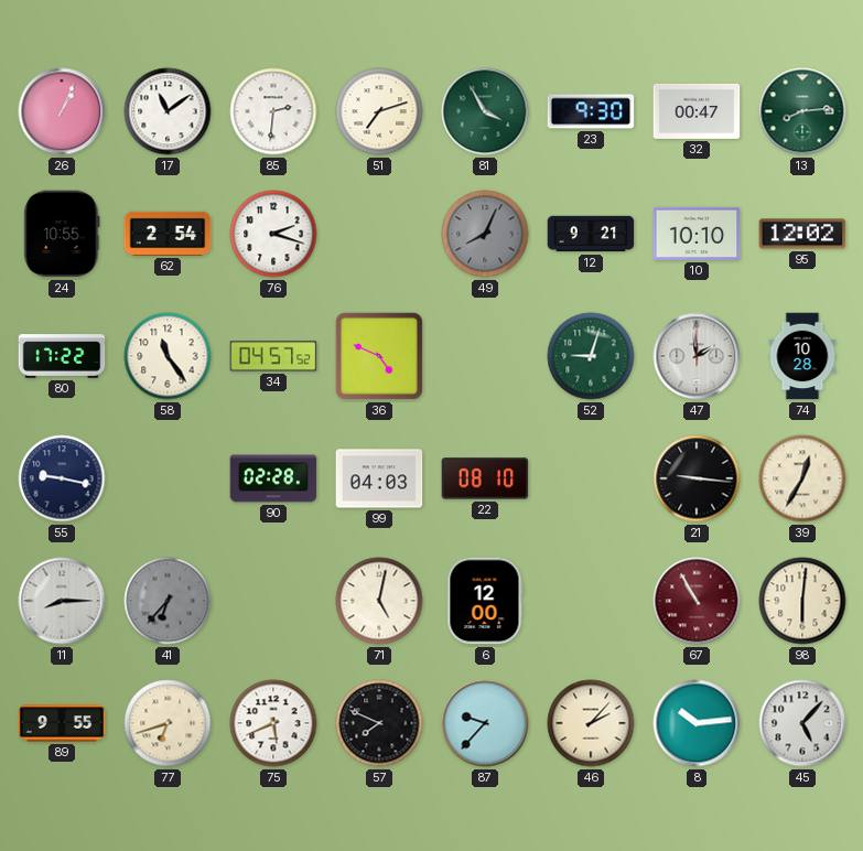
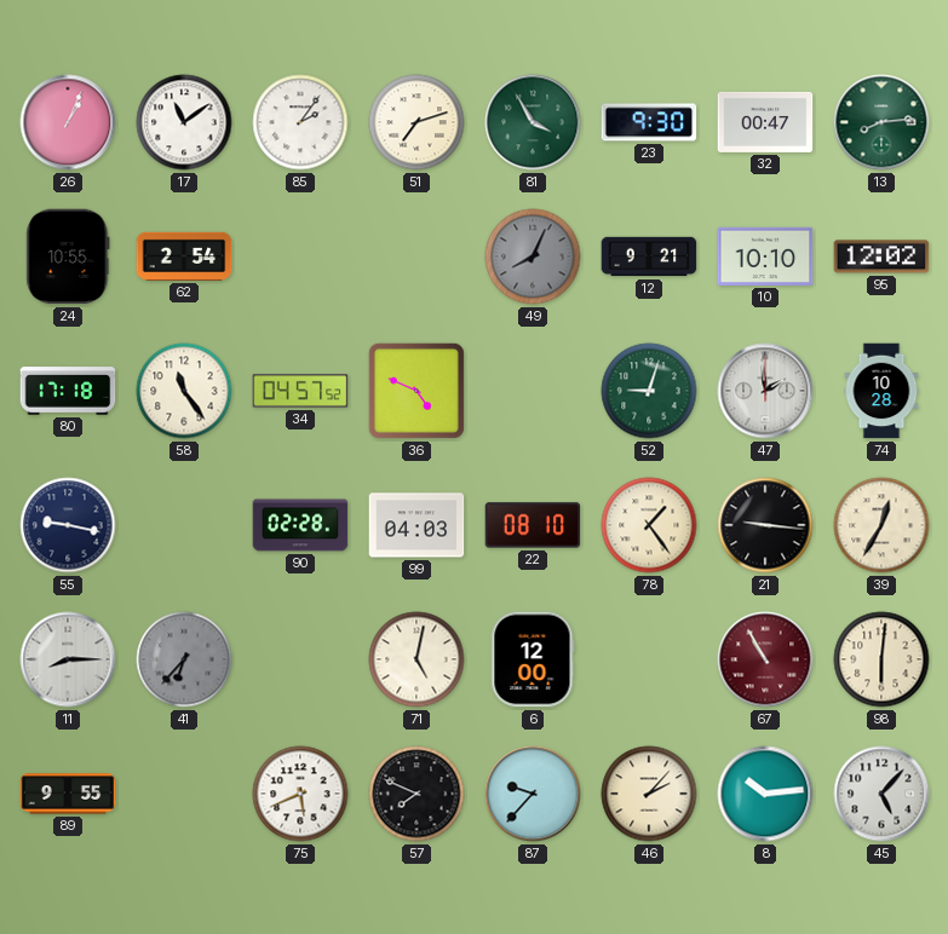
85: 2:31 -> 2:06
76: 2:18 -> none
80: 17:22 -> 17:18
78: none -> 1:24
77: 6:42 -> none
